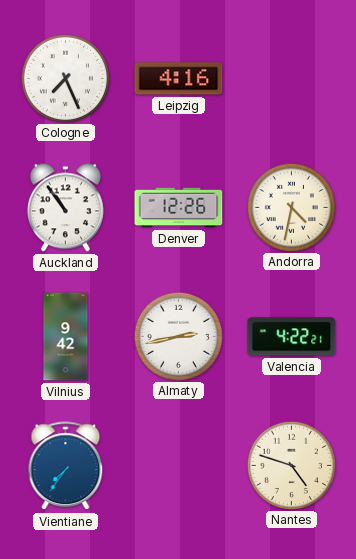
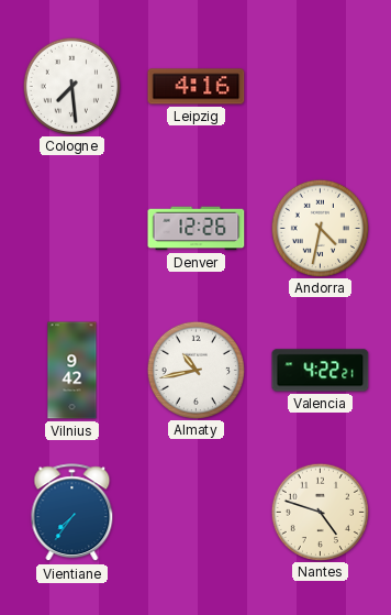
Cologne: 7:26 -> 7:29
Auckland: 10:54 -> none
Almaty: 2:43 -> 10:43
